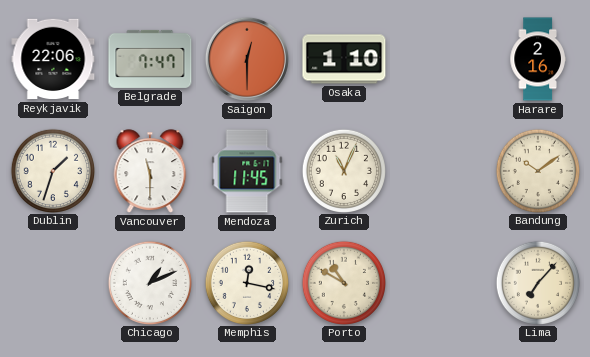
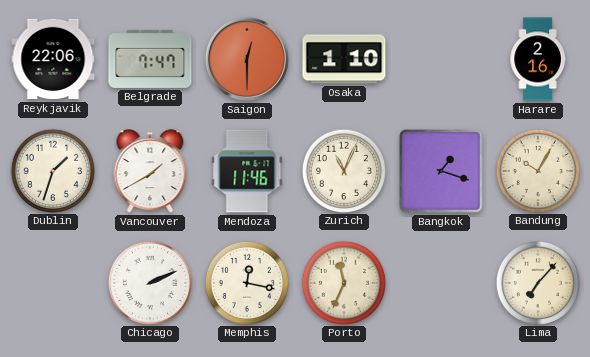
Vancouver: 11:30 -> 1:40
Mendoza: 11:45 -> 11:46
Bangkok: none -> 1:18
Bandung: 10:09 -> 10:05
Chicago: 1:11 -> 2:11
Porto: 10:50 -> 11:34
